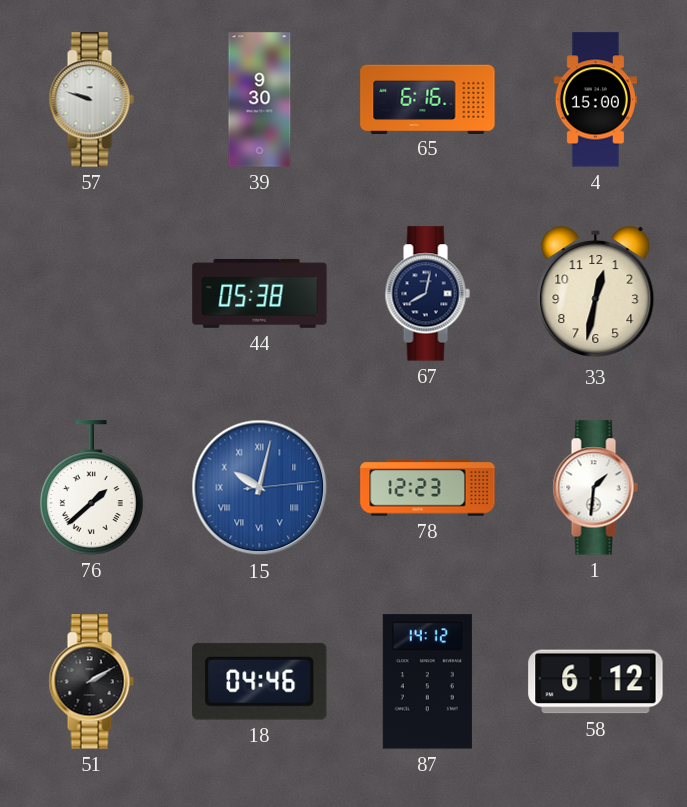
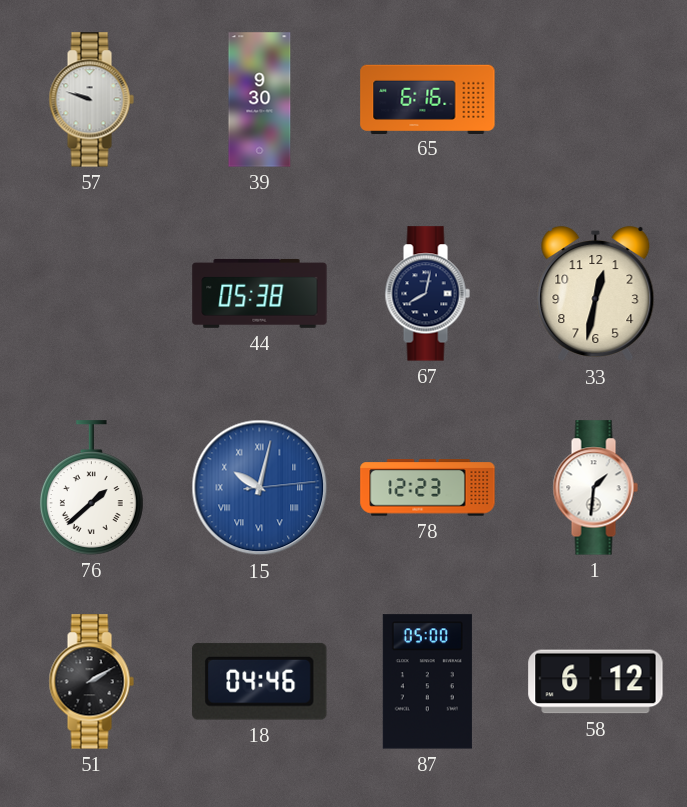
4: 15:00 -> none
87: 14:12 -> 05:00
